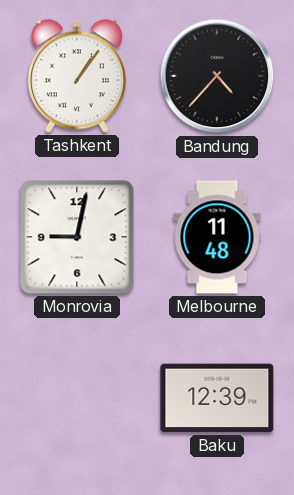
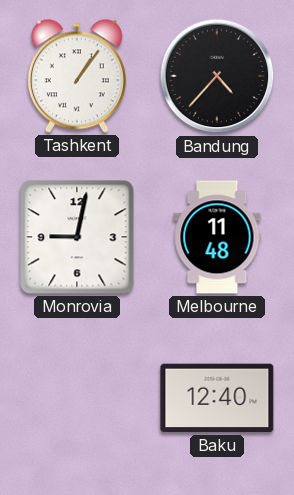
Baku: 12:39 -> 12:40
